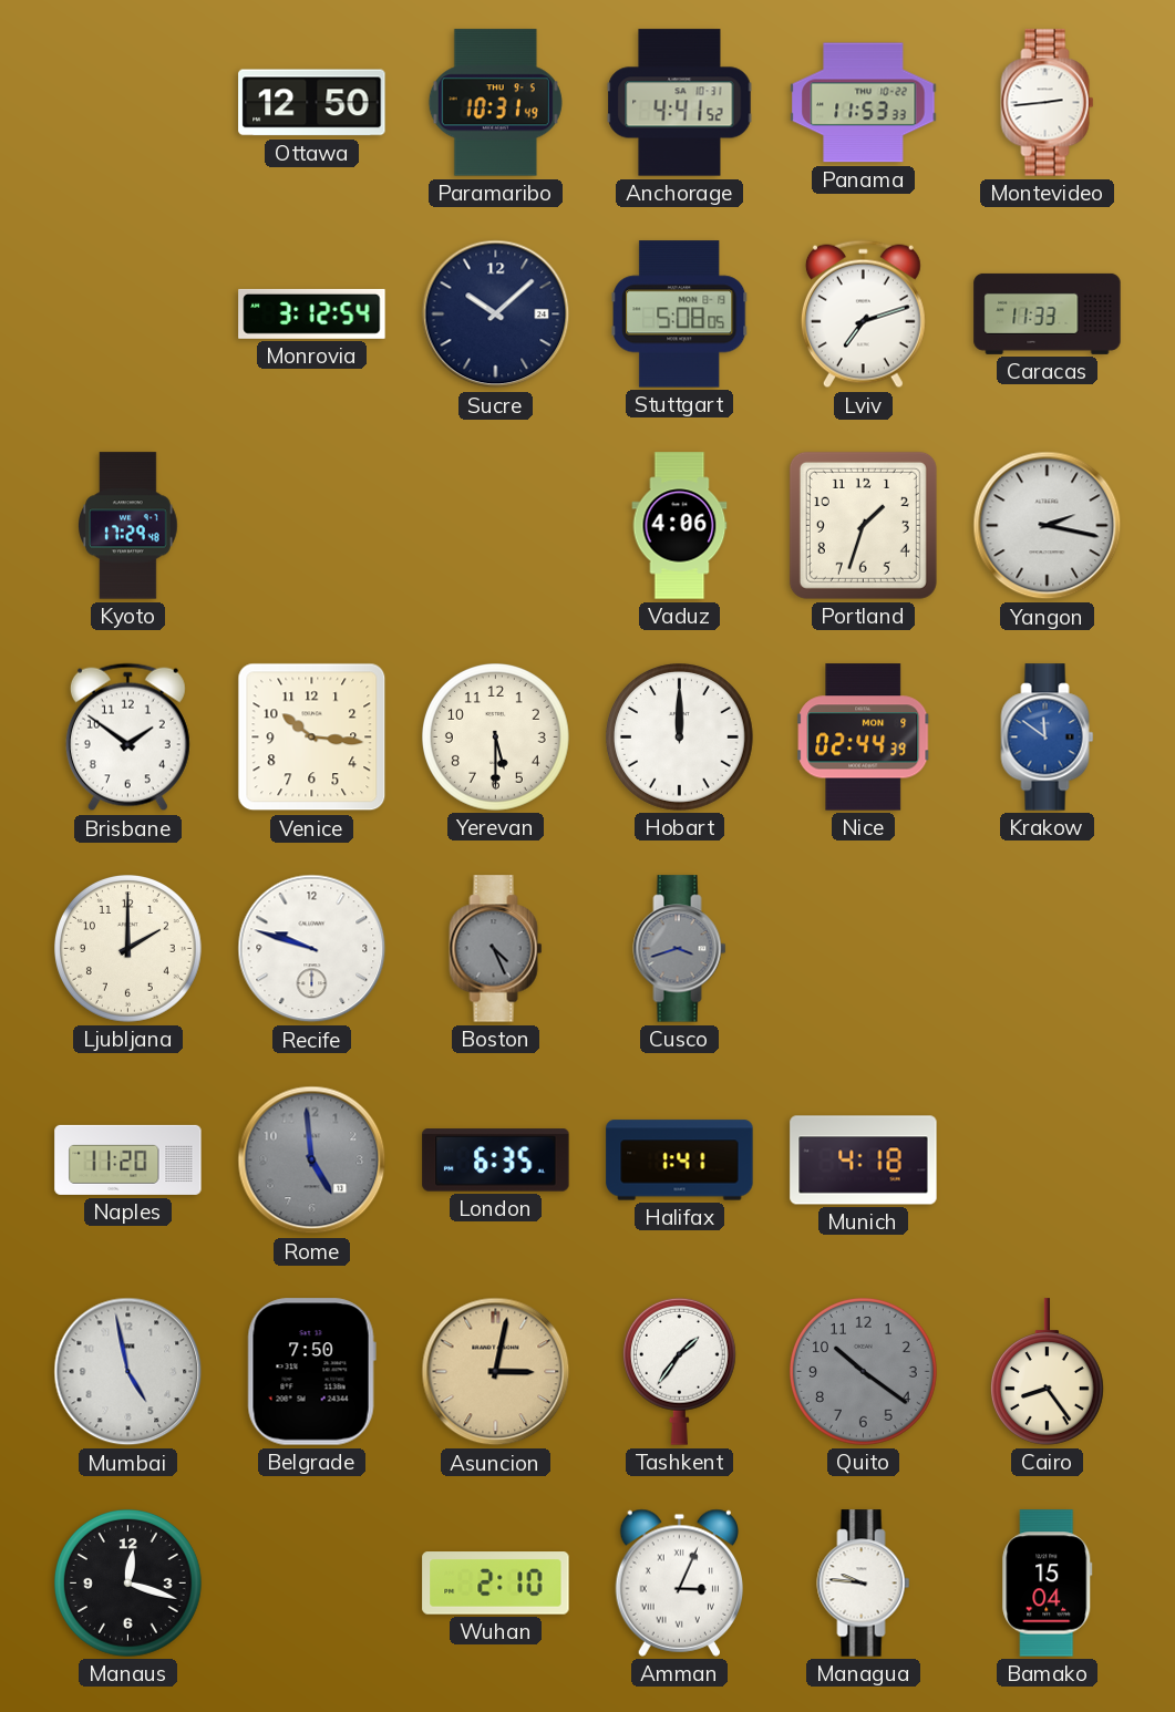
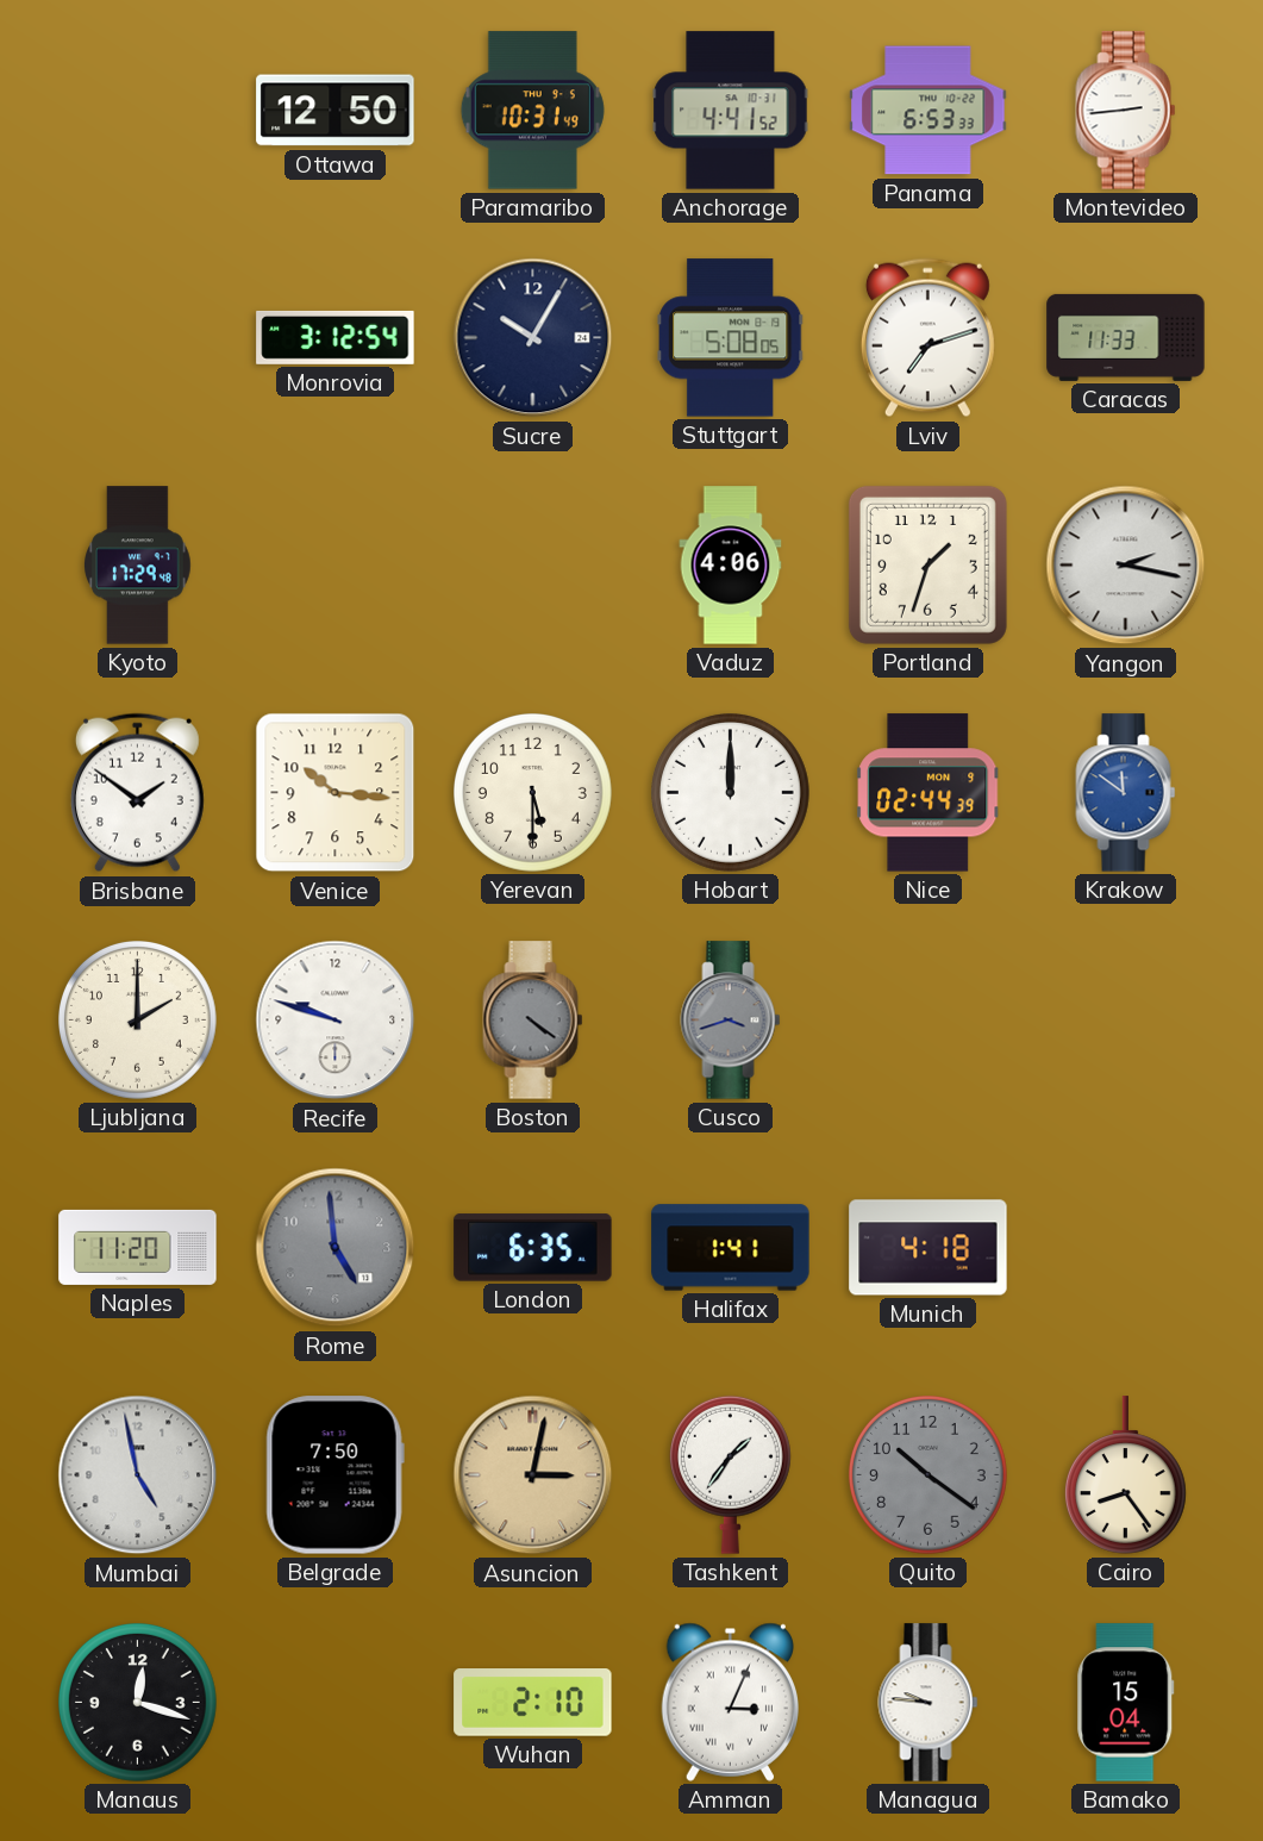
Panama: 11:53 -> 6:53
Sucre: 10:08 -> 10:05
Boston: 4:26 -> 4:21
